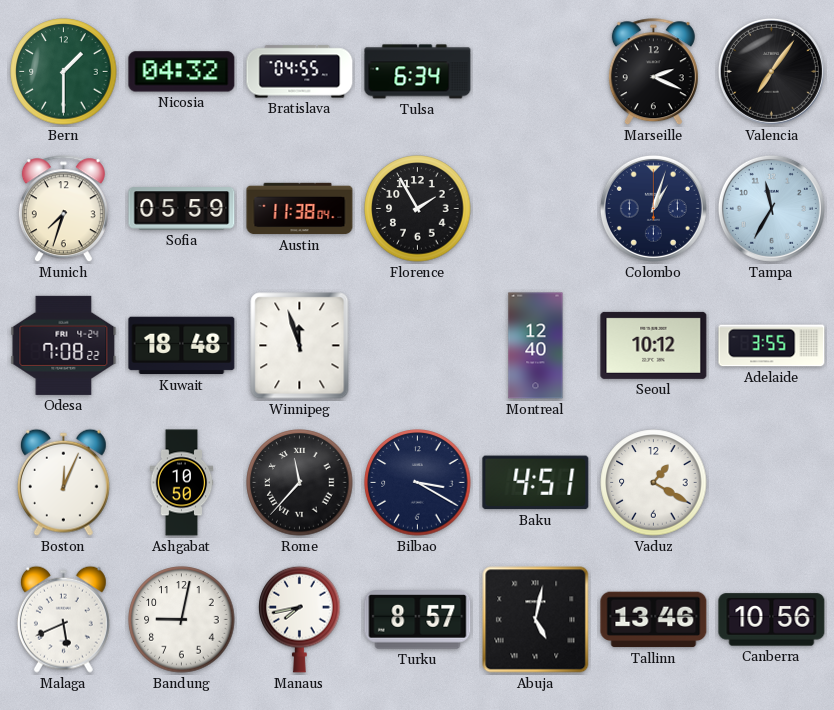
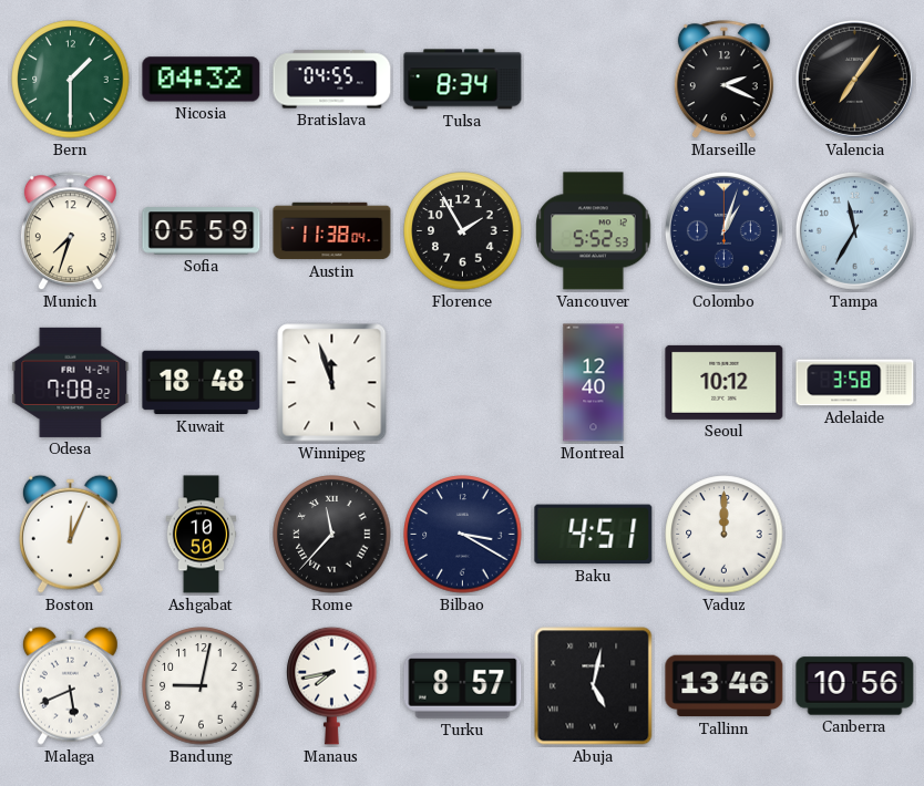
Tulsa: 6:34 -> 8:34
Vancouver: none -> 5:52
Adelaide: 3:55 -> 3:58
Vaduz: 1:20 -> 12:00
